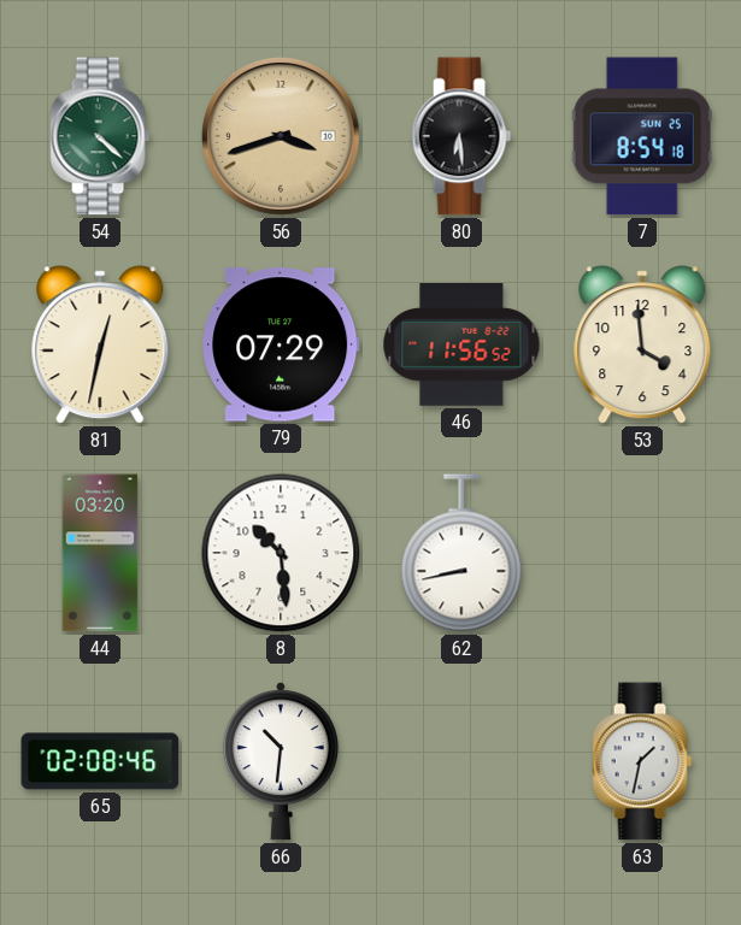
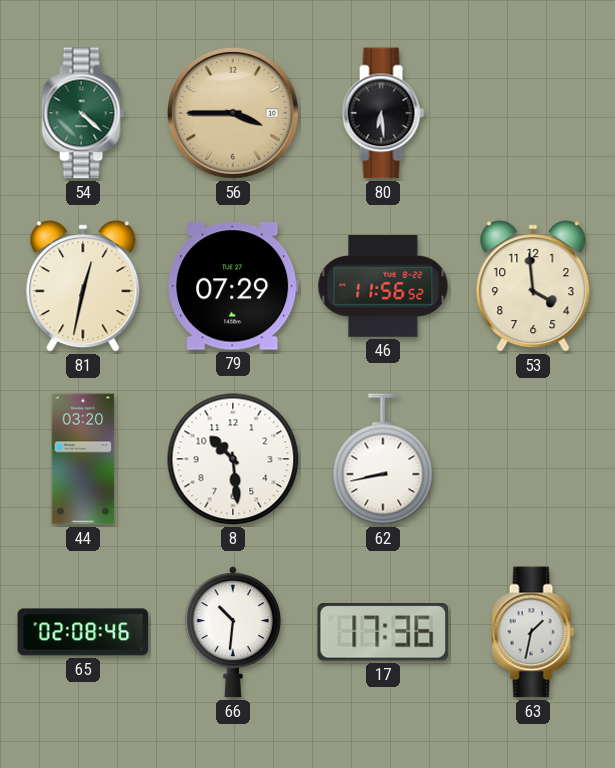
56: 3:42 -> 3:45
7: 8:54 -> none
17: none -> 17:36
